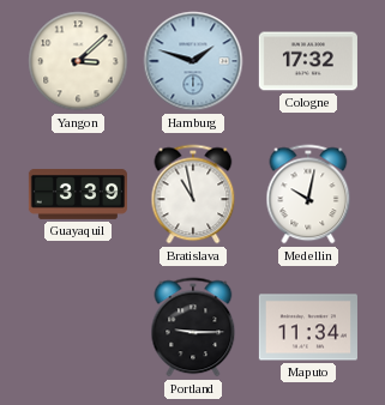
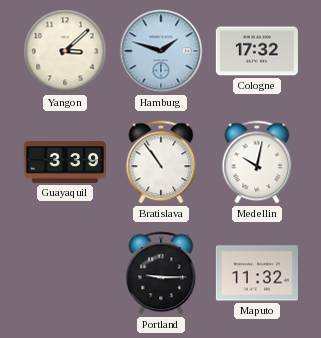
Bratislava: 10:58 -> 10:54
Maputo: 11:34 -> 11:32
